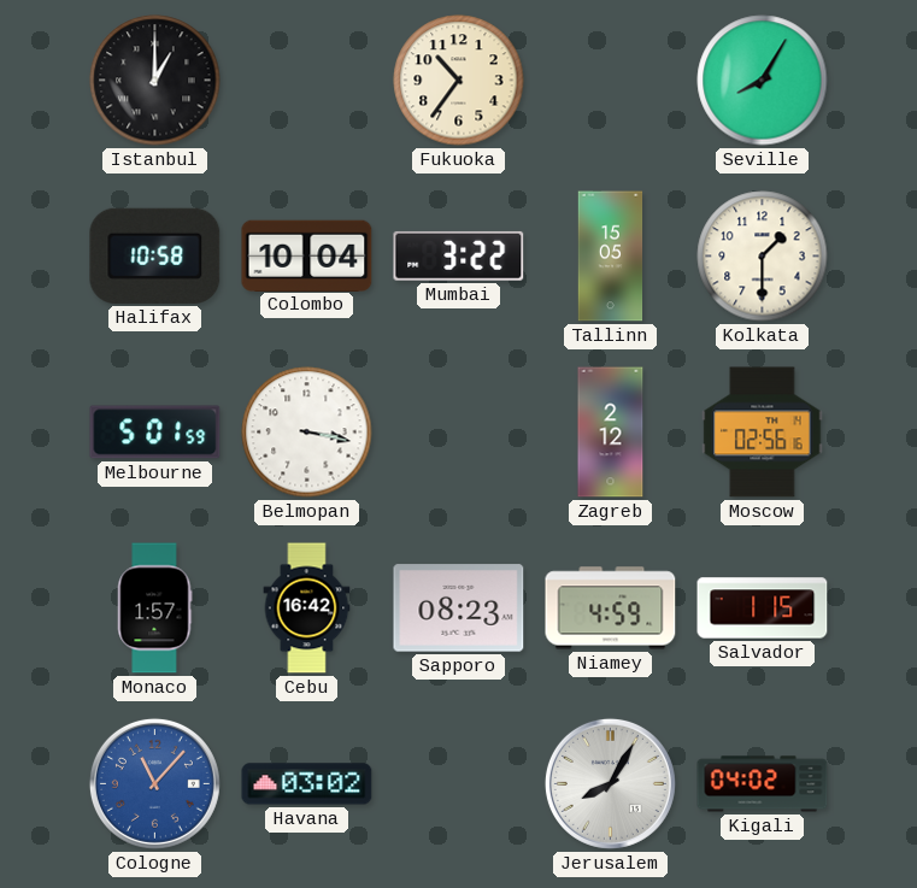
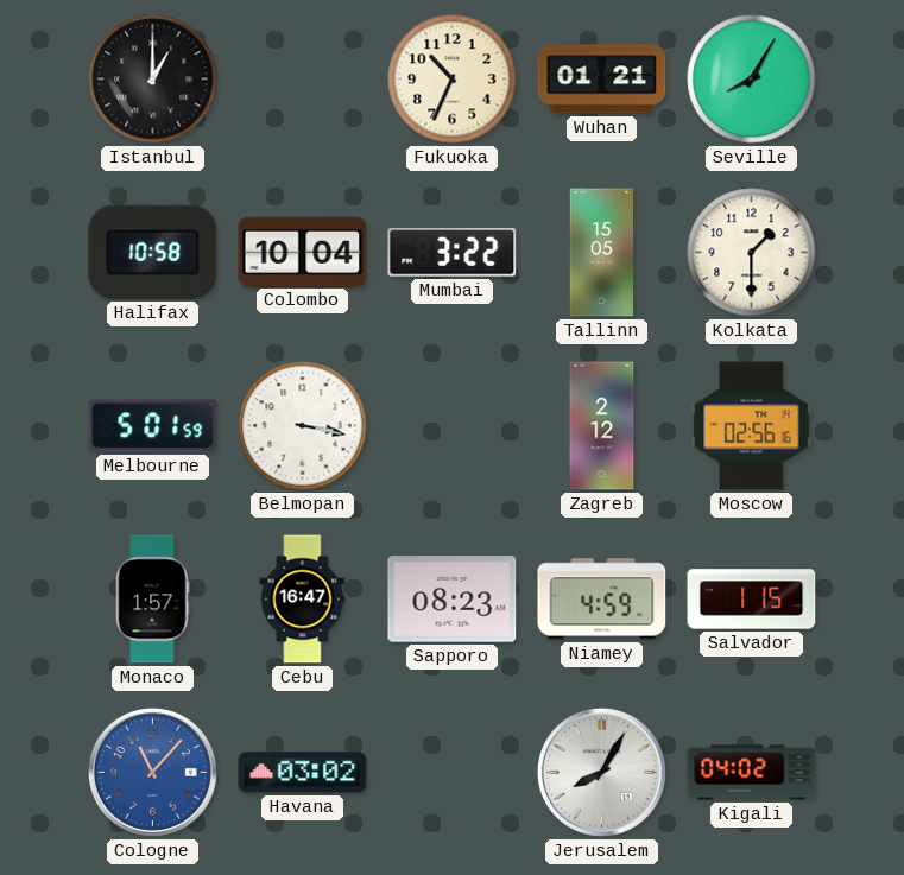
Fukuoka: 10:36 -> 10:34
Wuhan: none -> 01:21
Cebu: 16:42 -> 16:47
